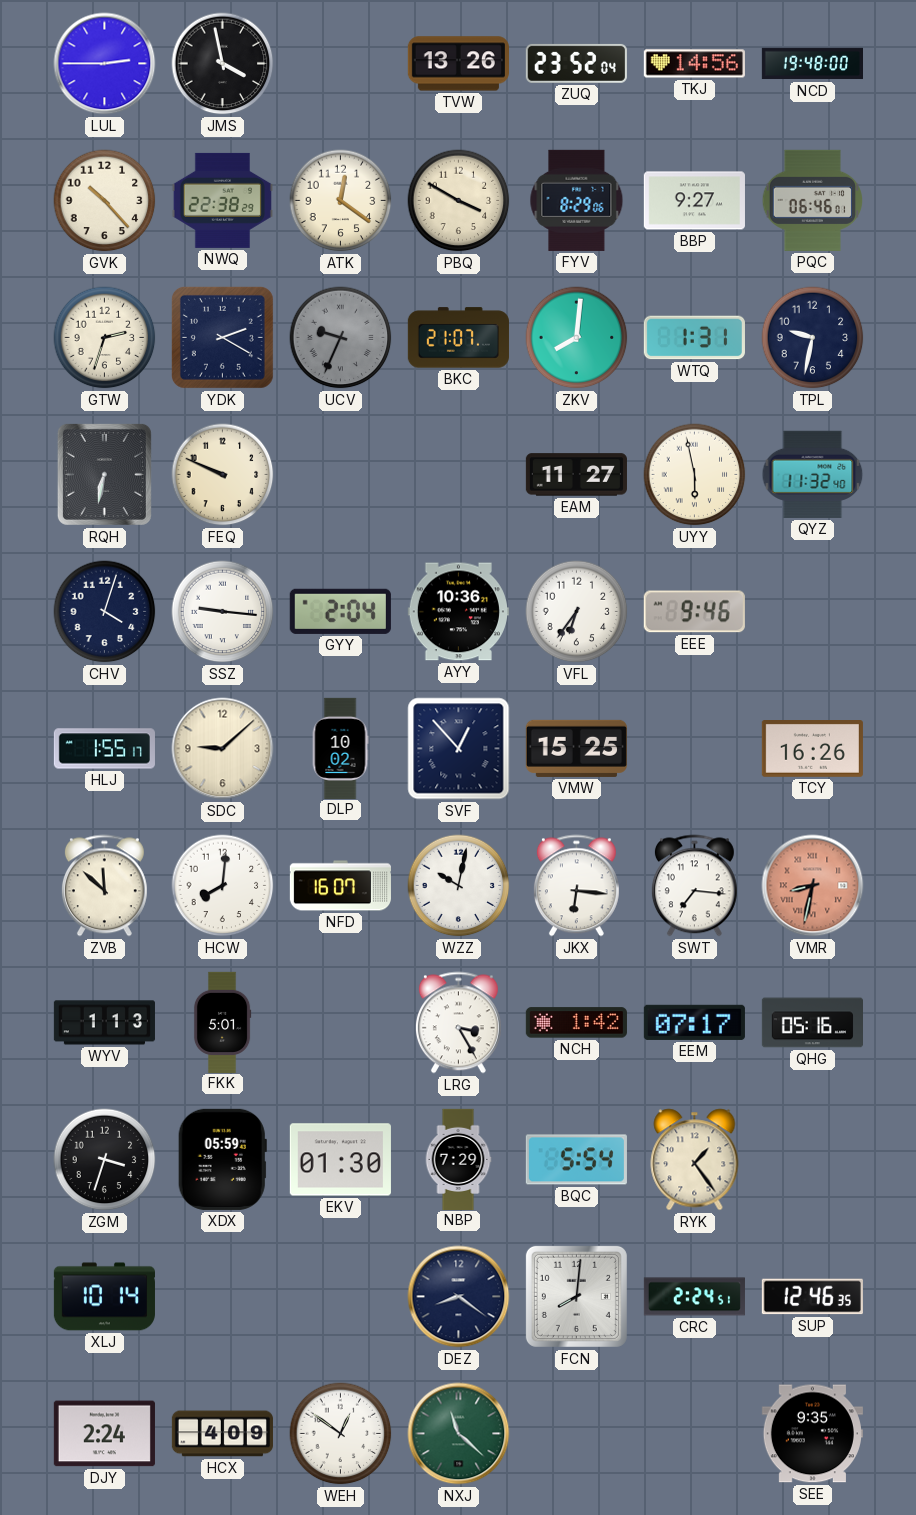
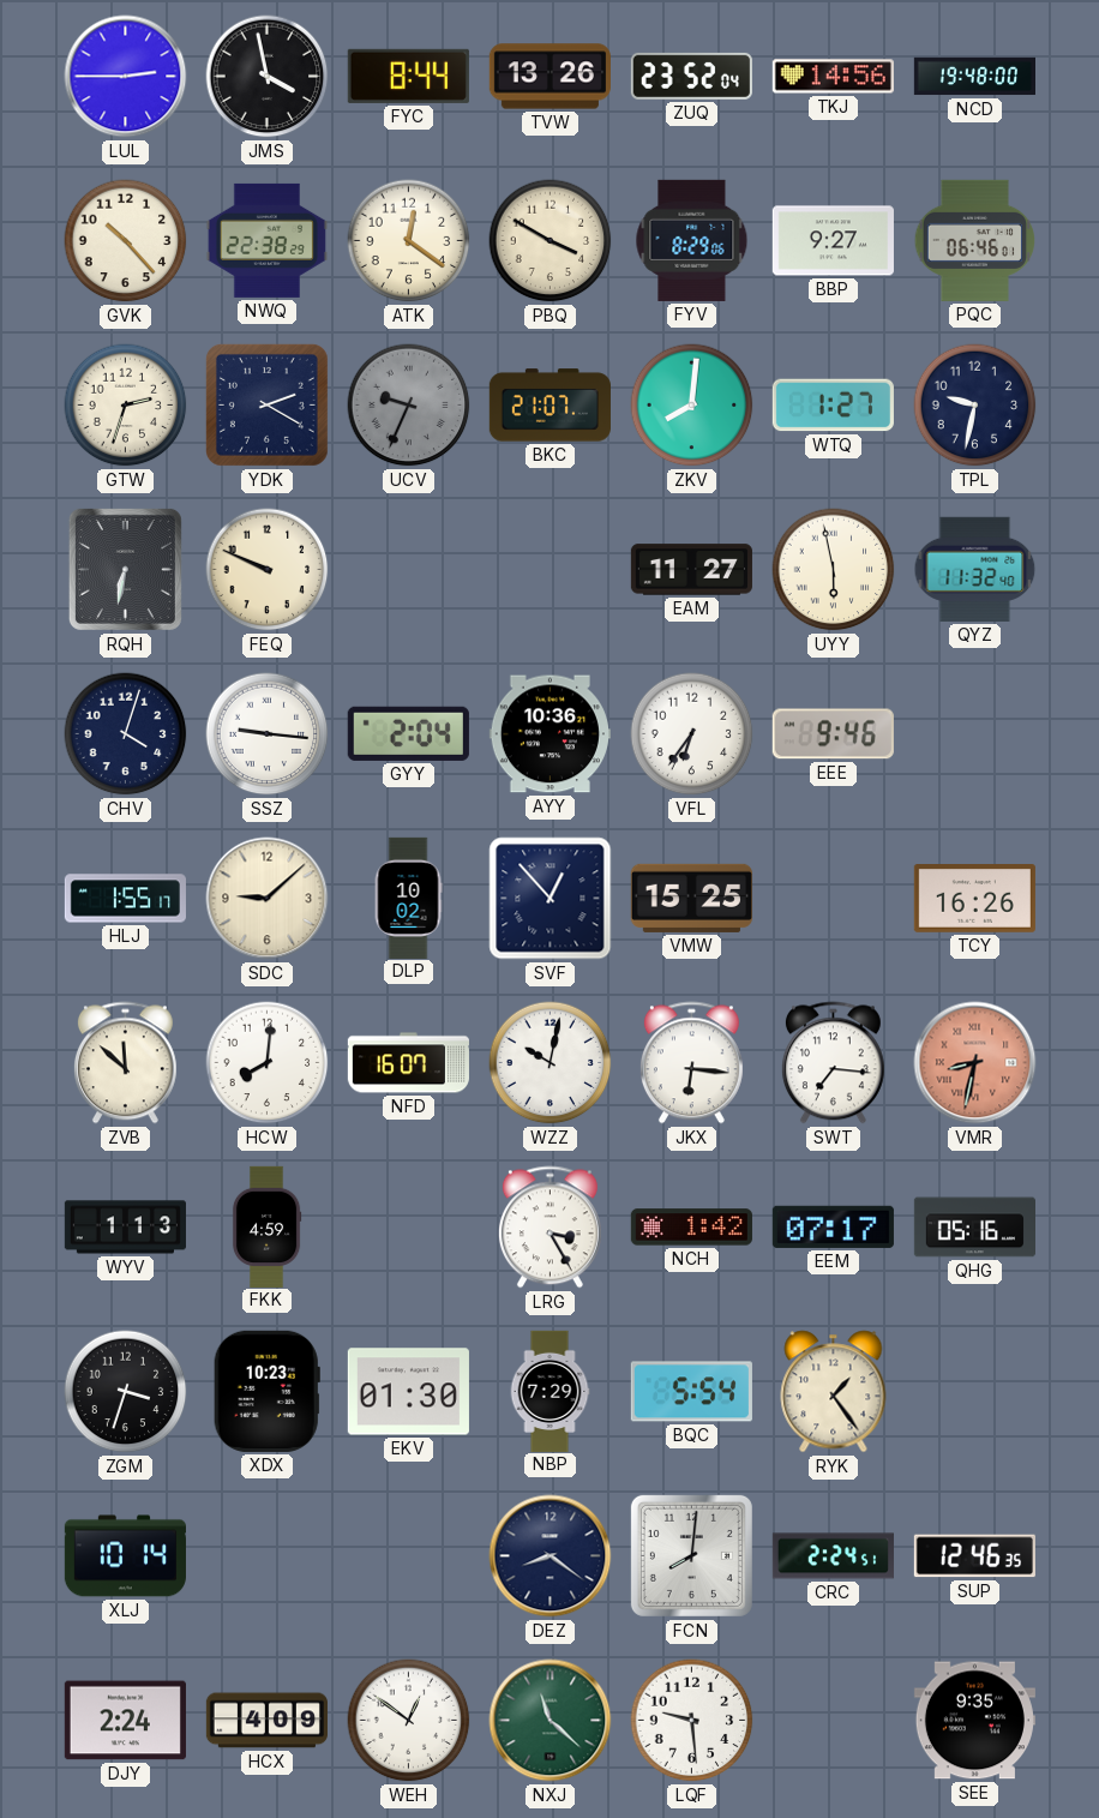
FYC: none -> 8:44
WTQ: 1:31 -> 1:27
FKK: 5:01 -> 4:59
XDX: 05:59 -> 10:23
LQF: none -> 9:29
